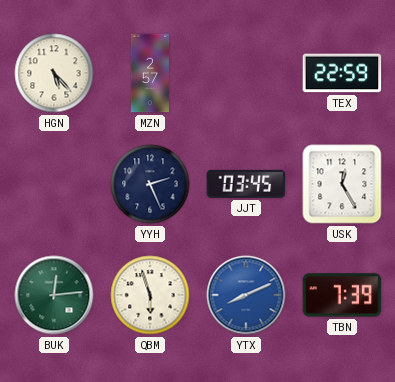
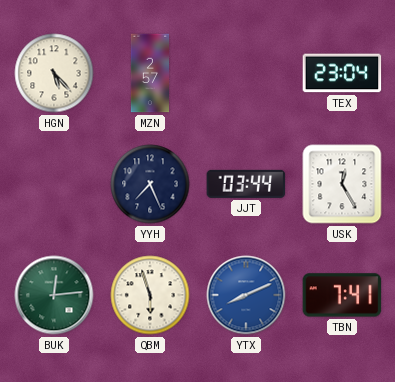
TEX: 22:59 -> 23:04
YYH: 2:26 -> 7:26
JJT: 03:45 -> 03:44
TBN: 7:39 -> 7:41
